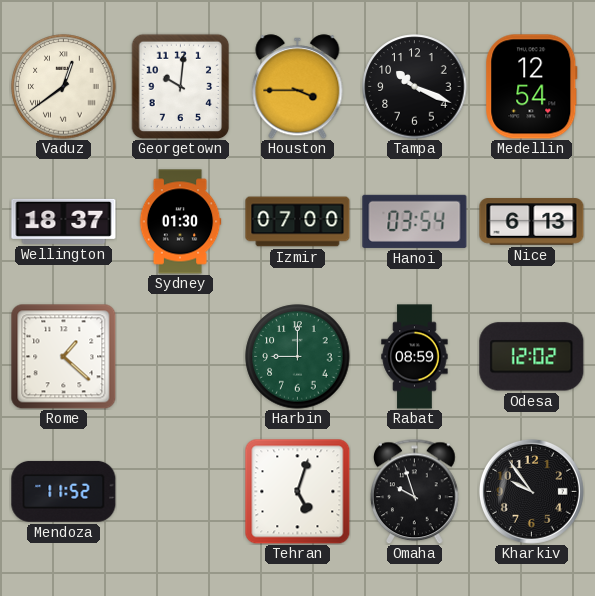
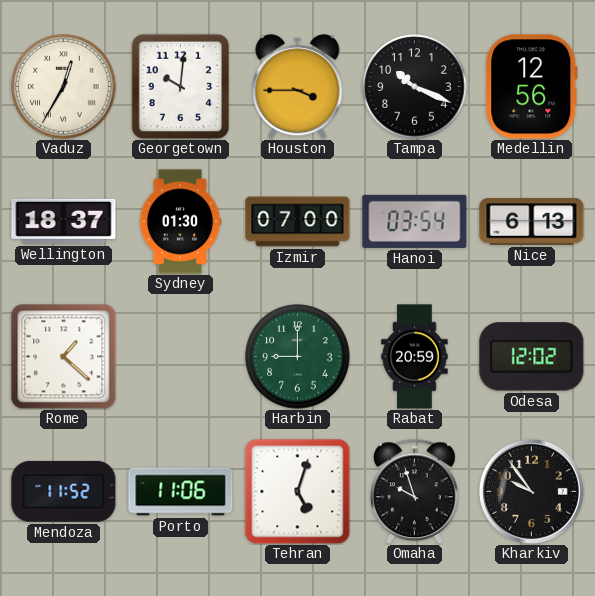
Vaduz: 12:39 -> 12:35
Medellin: 12:54 -> 12:56
Rabat: 08:59 -> 20:59
Porto: none -> 11:06
